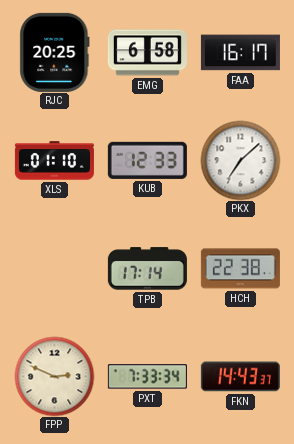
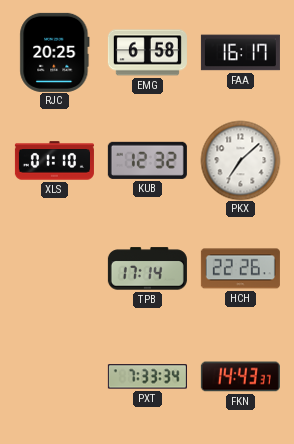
KUB: 12:33 -> 12:32
HCH: 22:38 -> 22:26
FPP: 2:49 -> none
